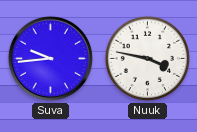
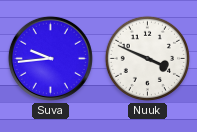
Nuuk: 3:47 -> 3:49
